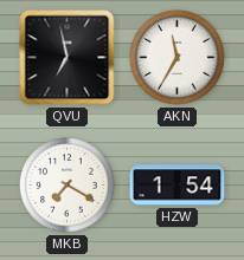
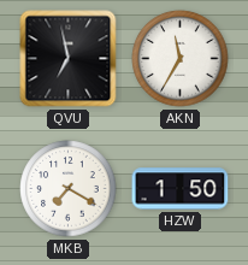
HZW: 1:54 -> 1:50
